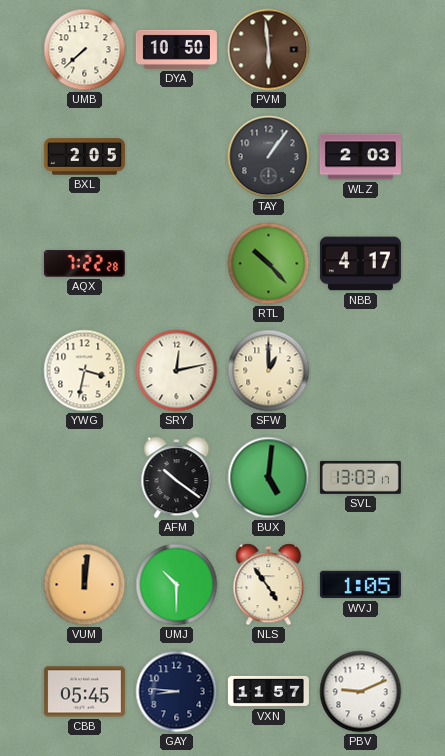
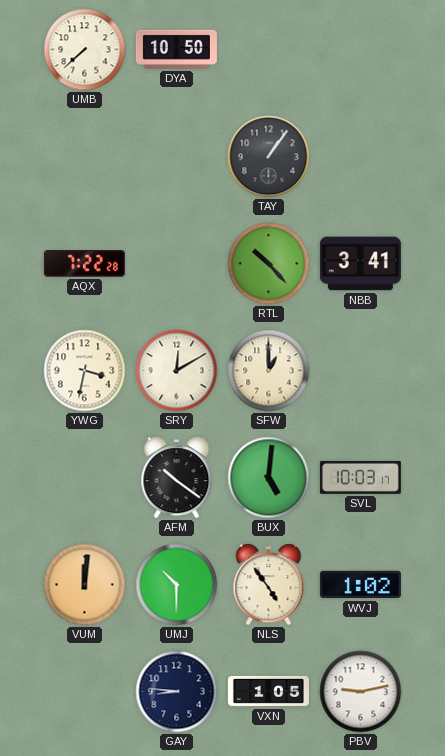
PVM: 5:59 -> none
BXL: 2:05 -> none
WLZ: 2:03 -> none
NBB: 4:17 -> 3:41
SRY: 12:13 -> 12:10
SVL: 13:03 -> 10:03
WVJ: 1:05 -> 1:02
CBB: 05:45 -> none
VXN: 11:57 -> 1:05
PBV: 9:11 -> 9:13
